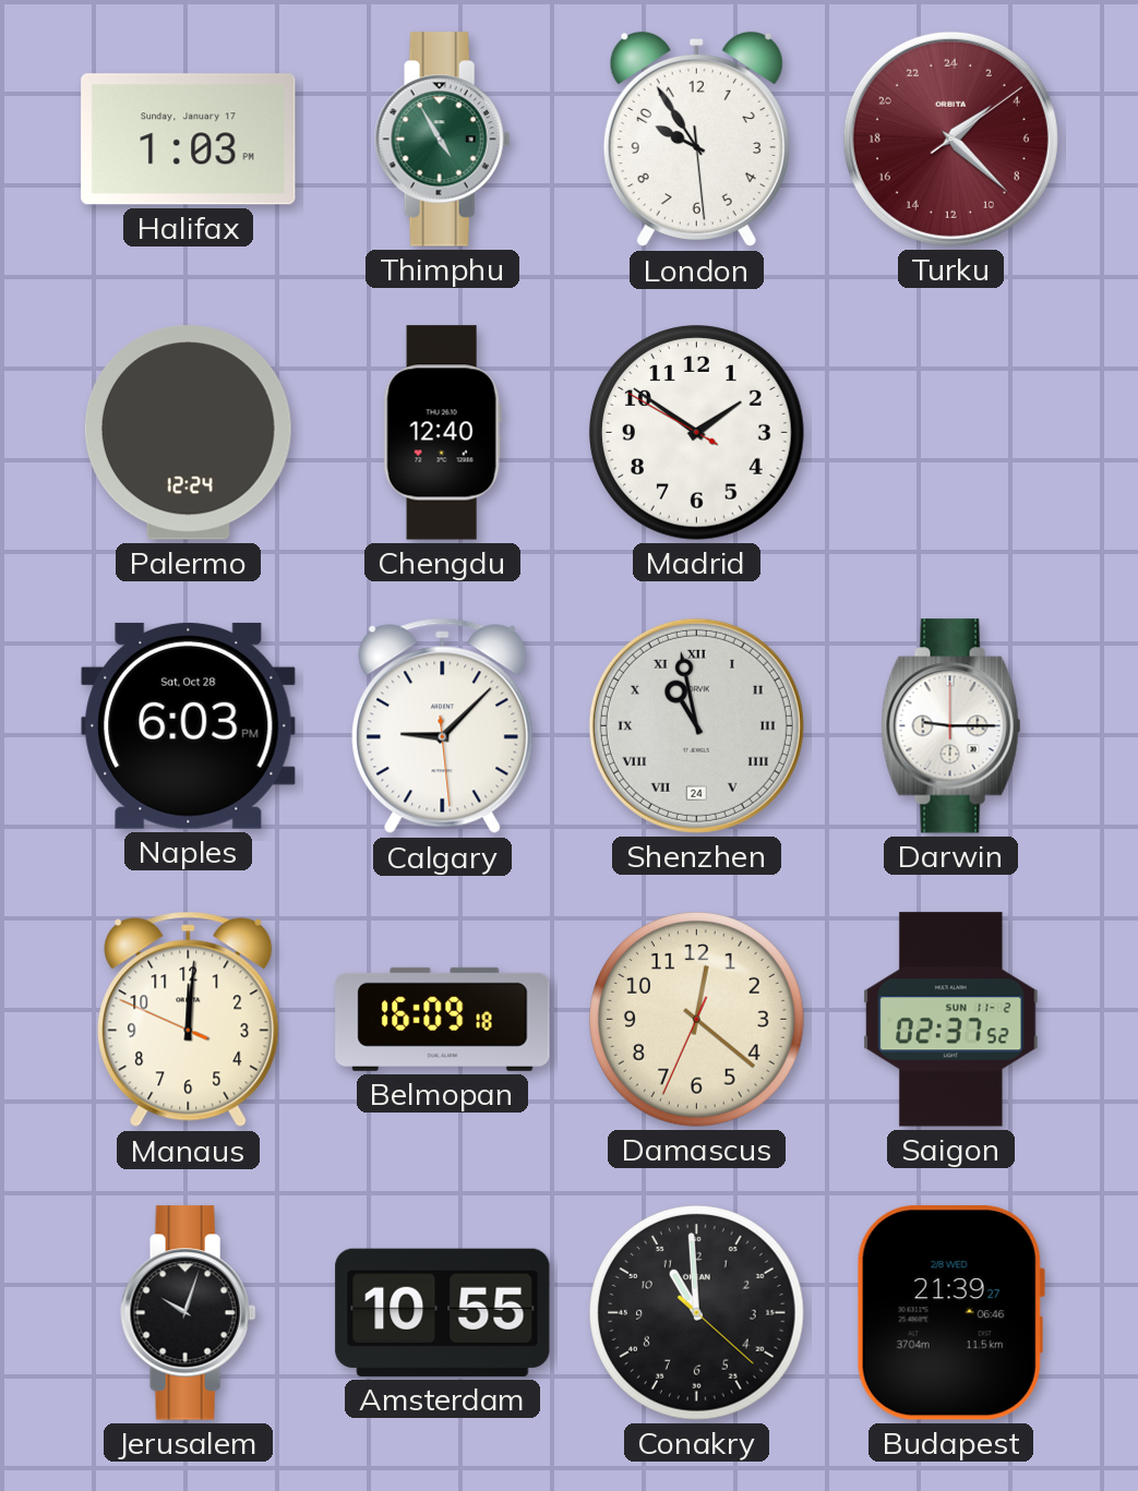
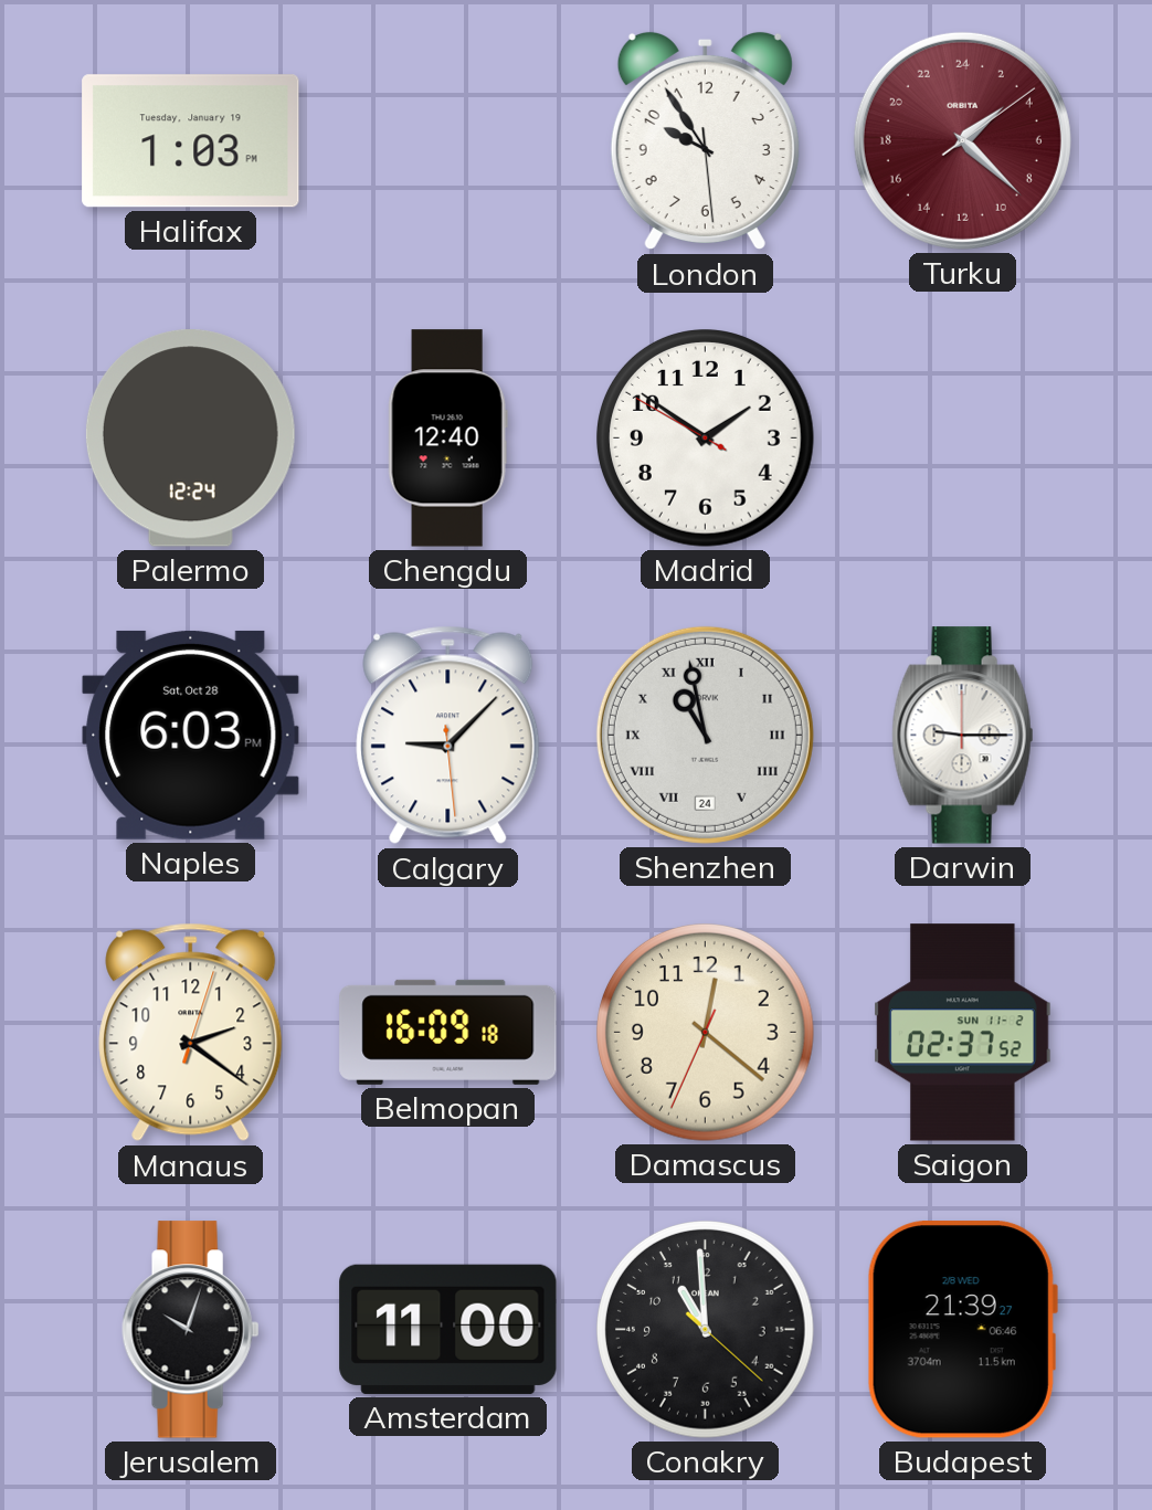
Halifax date: Sunday, January 17 -> Tuesday, January 19
Thimphu: 4:55 -> none
Manaus: 12:00 -> 2:21
Amsterdam: 10:55 -> 11:00
